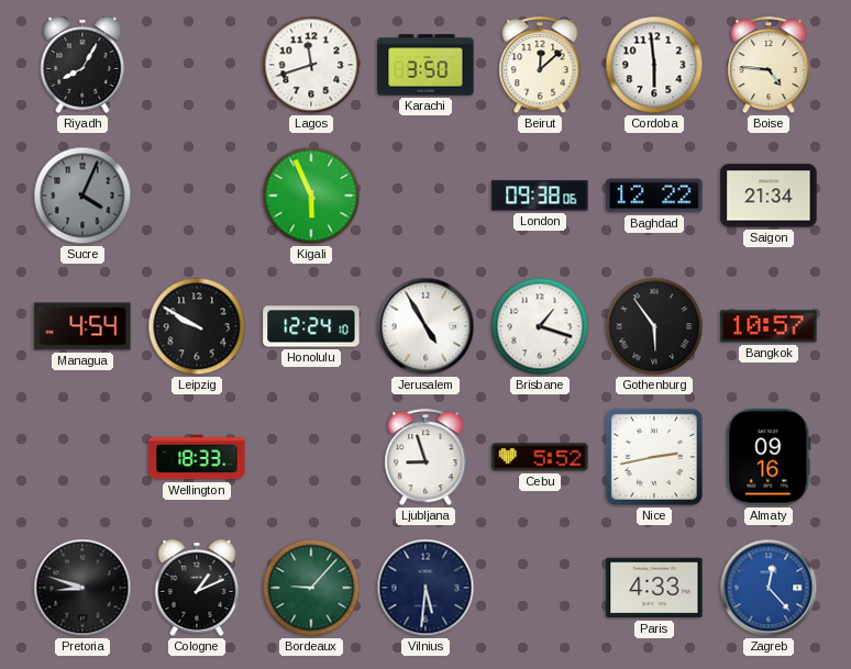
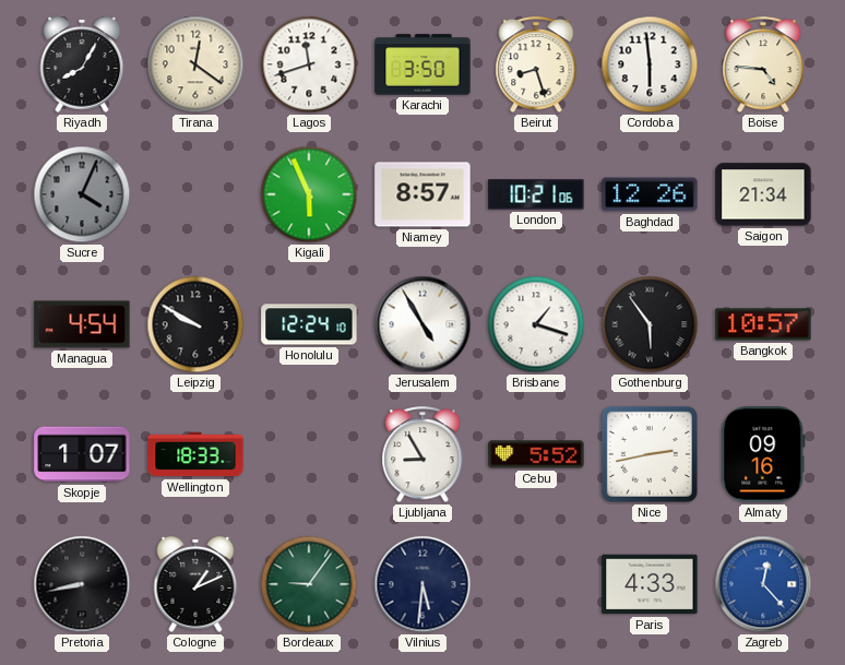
Tirana: none -> 12:21
Beirut: 12:08 -> 8:27
Niamey: none -> 8:57
London: 09:38 -> 10:21
Baghdad: 12:22 -> 12:26
Skopje: none -> 1:07
Ljubljana: 8:57 -> 8:55
Pretoria: 8:48 -> 8:43
Bordeaux: 9:07 -> 9:06
